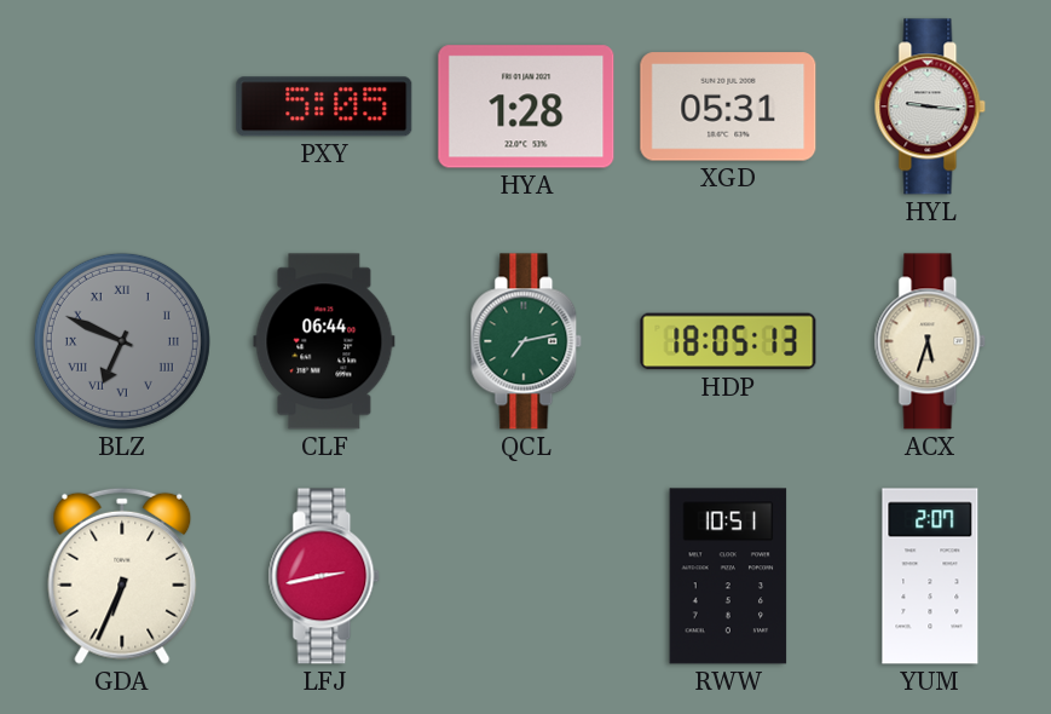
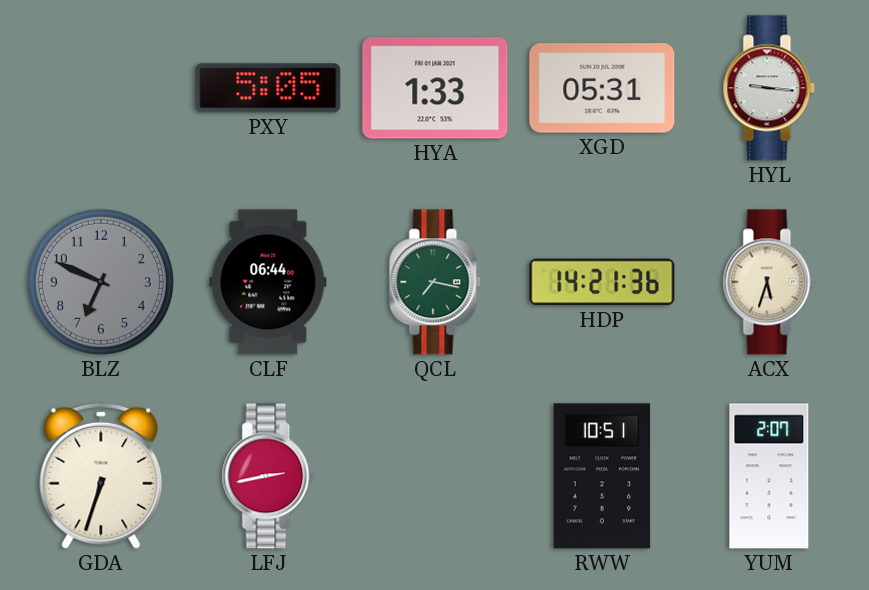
HYA: 1:28 -> 1:33
BLZ numerals: Roman -> Arabic
QCL: 7:13 -> 7:17
HDP: 18:05 -> 14:21
GDA: 6:34 -> 6:33
